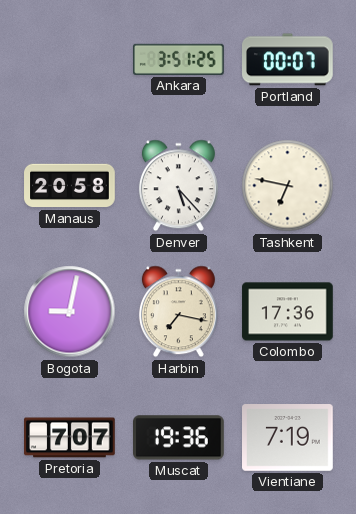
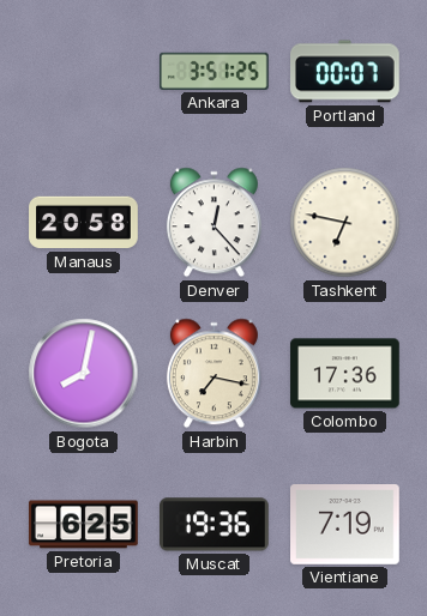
Denver: 5:23 -> 12:23
Bogota: 9:02 -> 8:02
Pretoria: 7:07 -> 6:25
